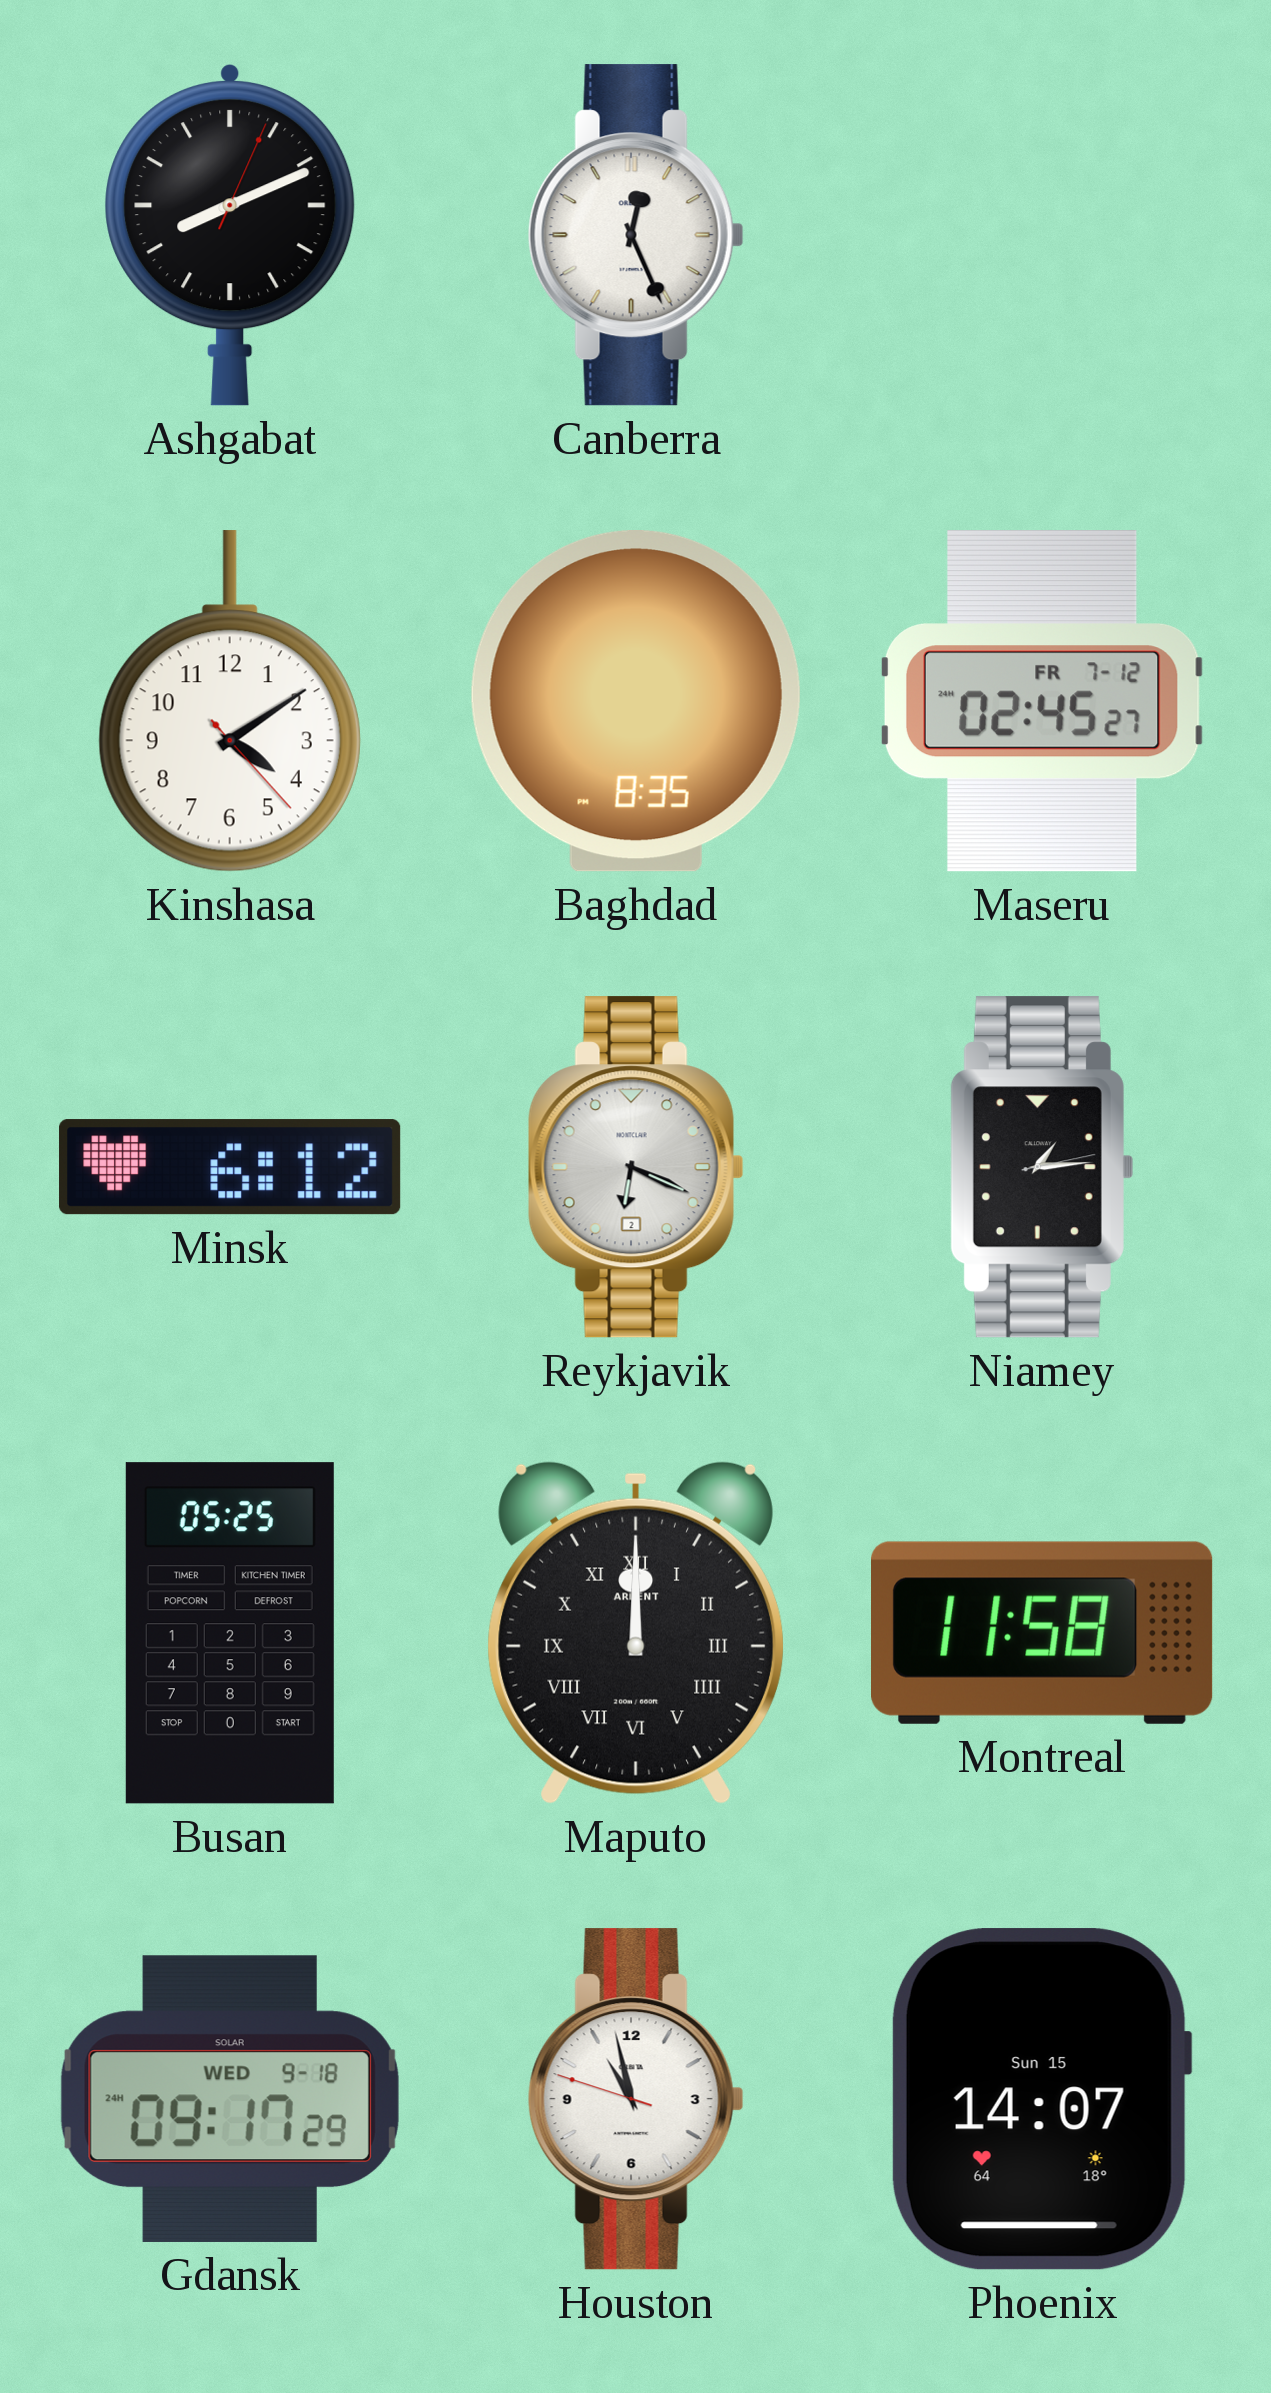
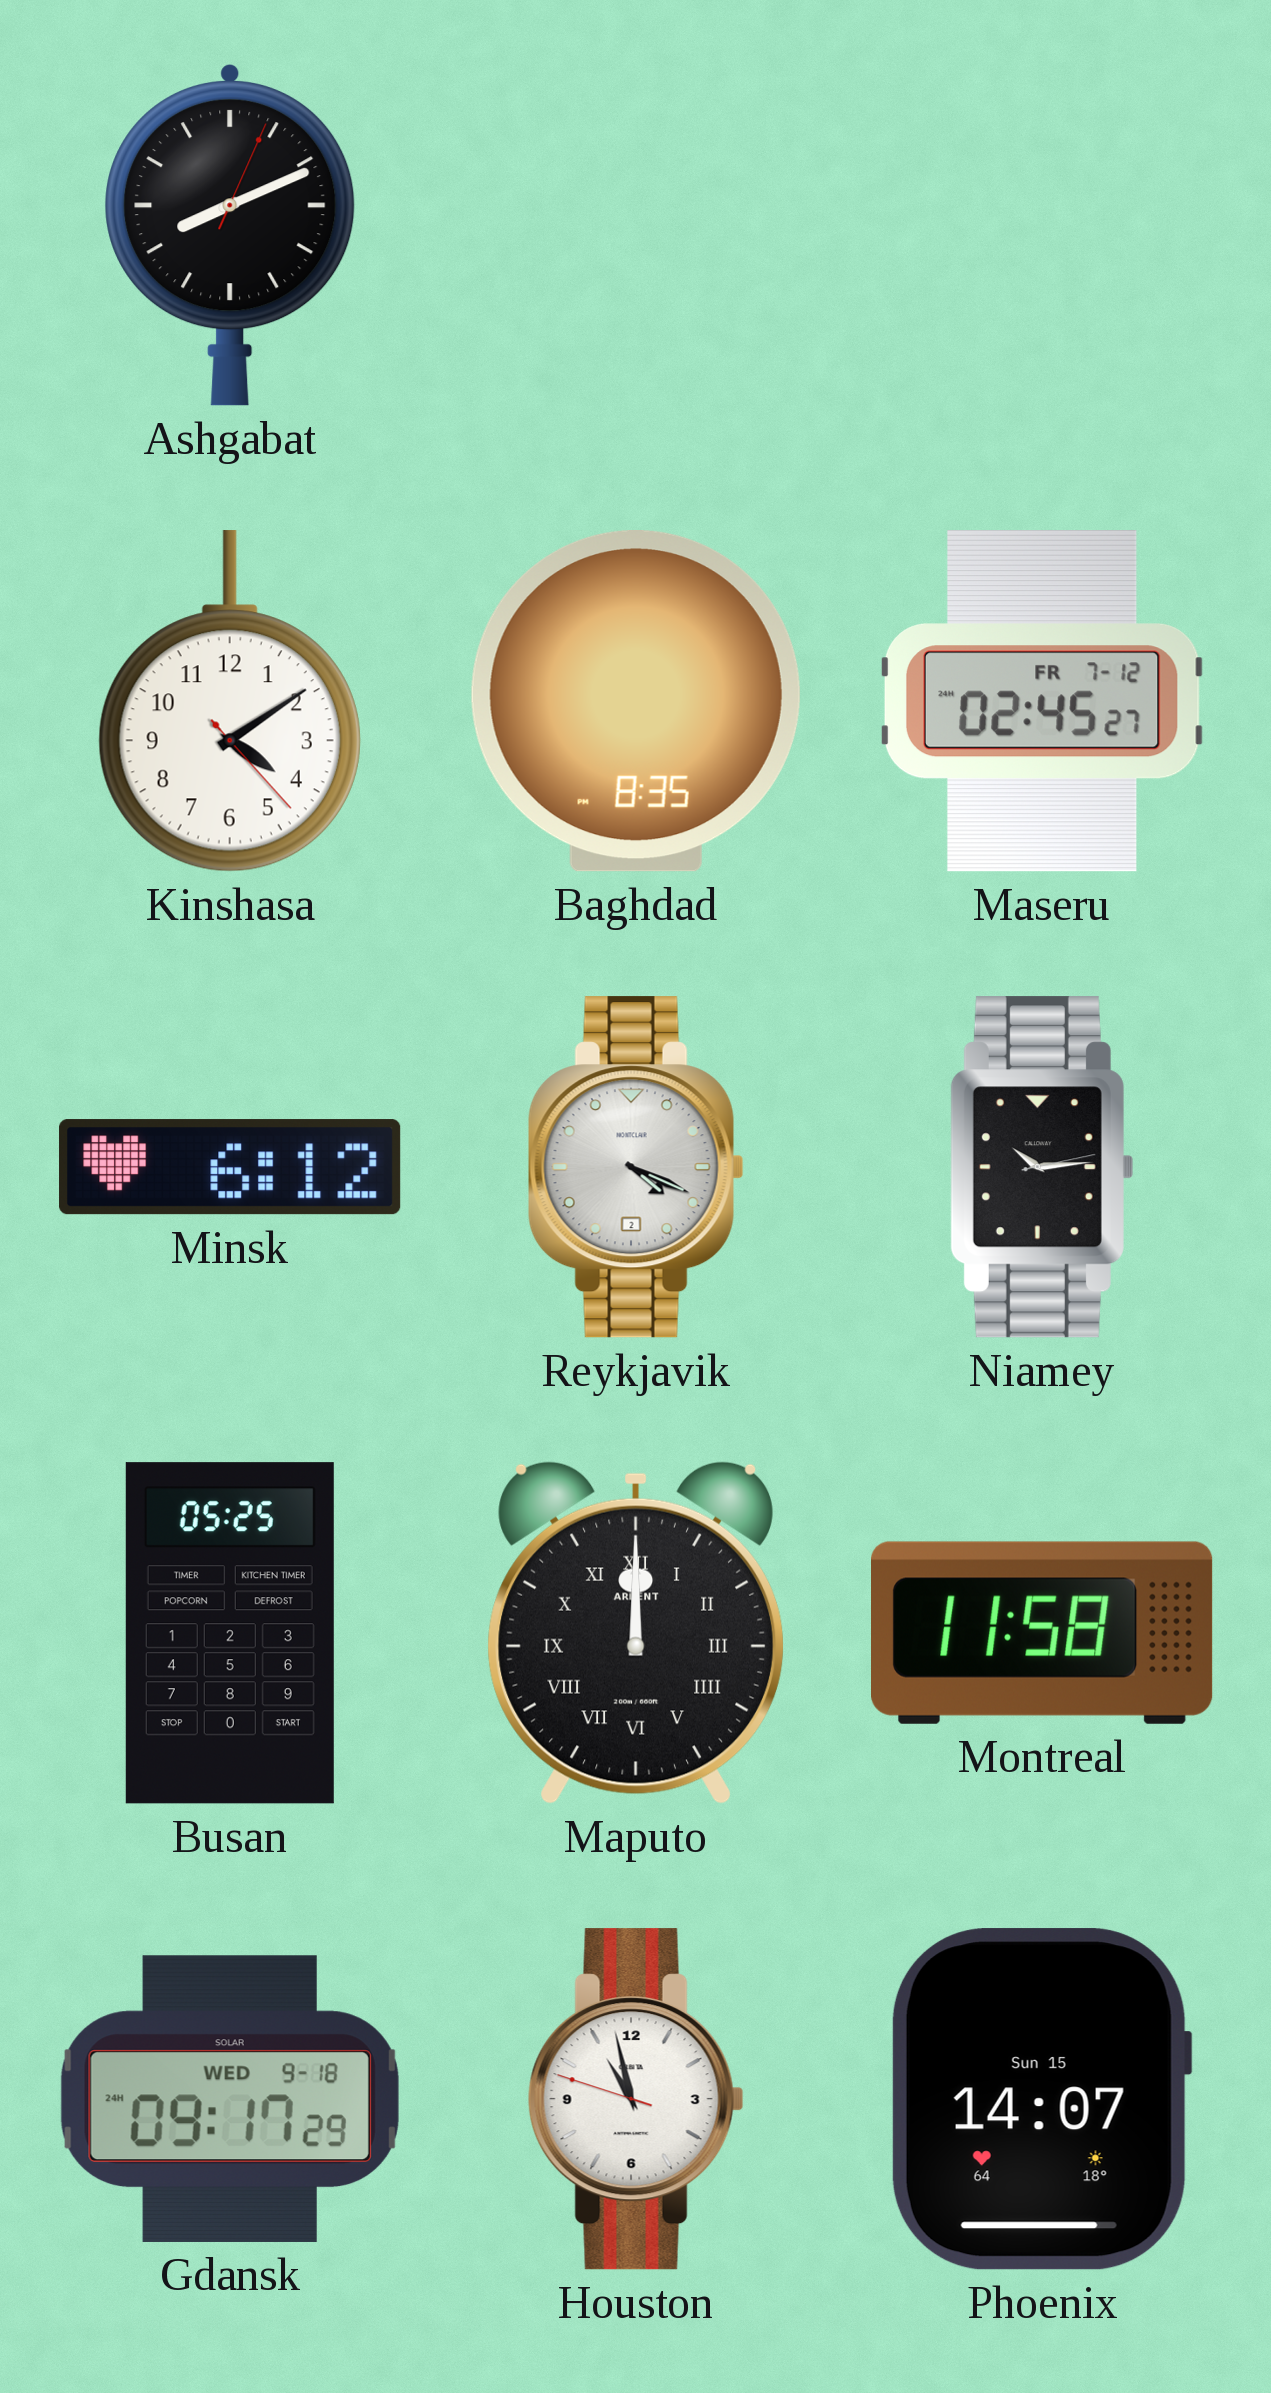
Canberra: 12:26 -> none
Reykjavik: 6:19 -> 4:19
Niamey: 1:14 -> 10:14
